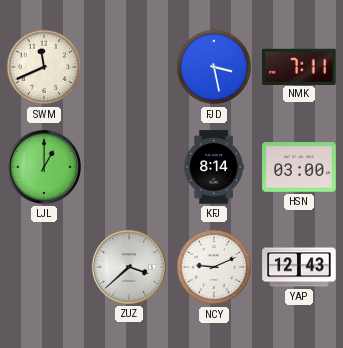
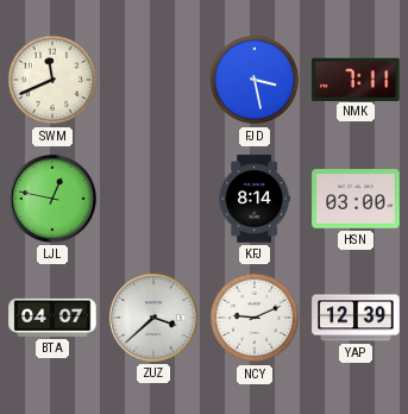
LJL: 1:00 -> 12:47
BTA: none -> 04:07
YAP: 12:43 -> 12:39
